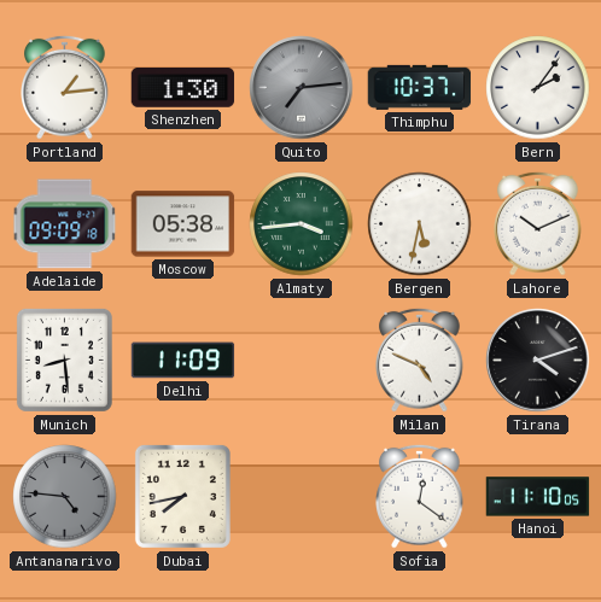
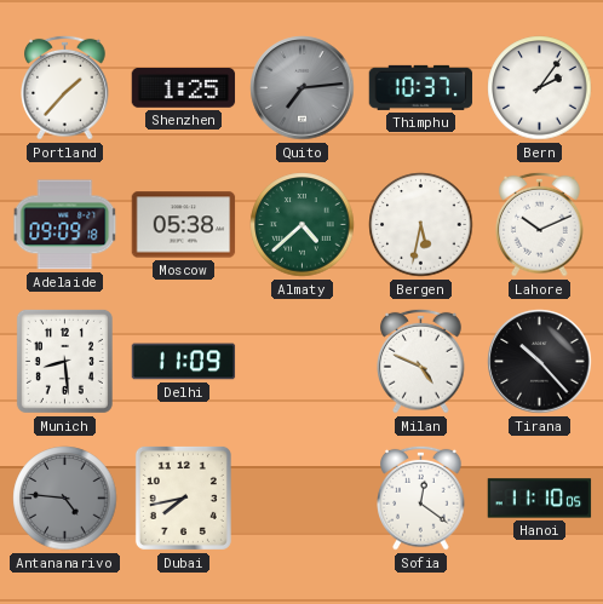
Portland: 1:14 -> 1:37
Shenzhen: 1:30 -> 1:25
Almaty: 3:44 -> 4:38
Tirana: 4:12 -> 10:23
